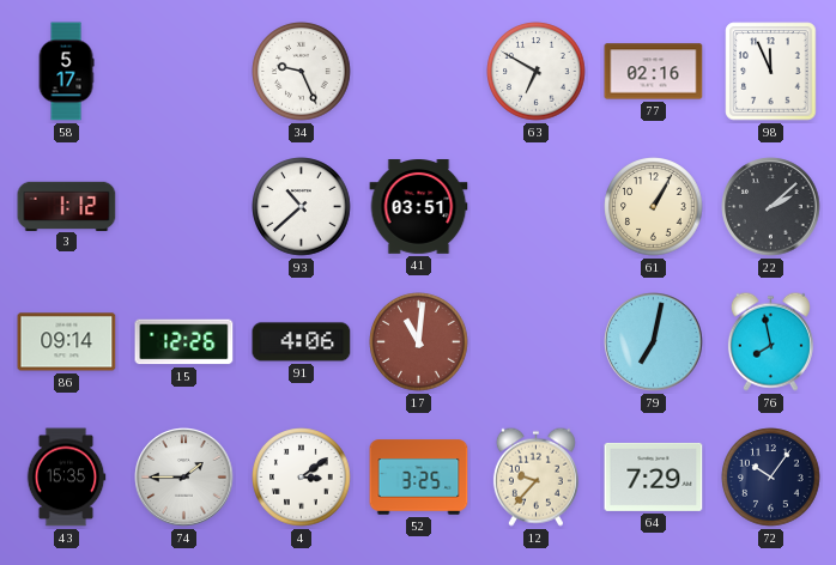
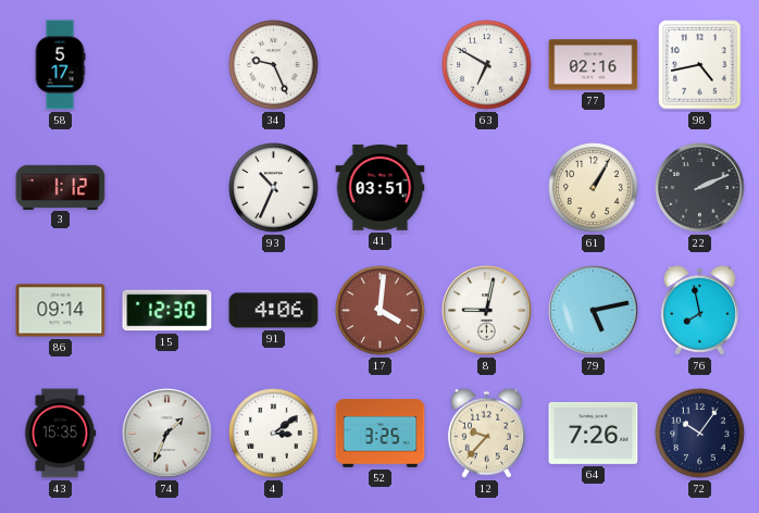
98: 11:56 -> 4:43
93: 10:38 -> 10:34
22: 2:08 -> 2:11
15: 12:26 -> 12:30
17: 11:01 -> 4:01
8: none -> 9:02
79: 7:02 -> 5:13
74: 1:45 -> 1:34
64: 7:29 -> 7:26
